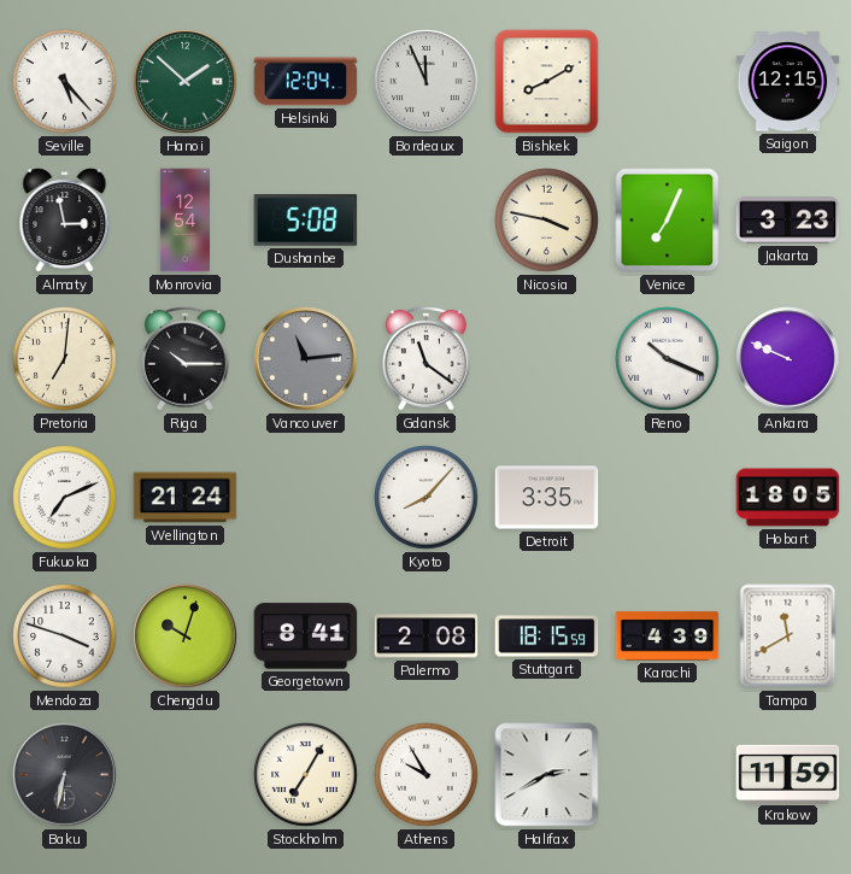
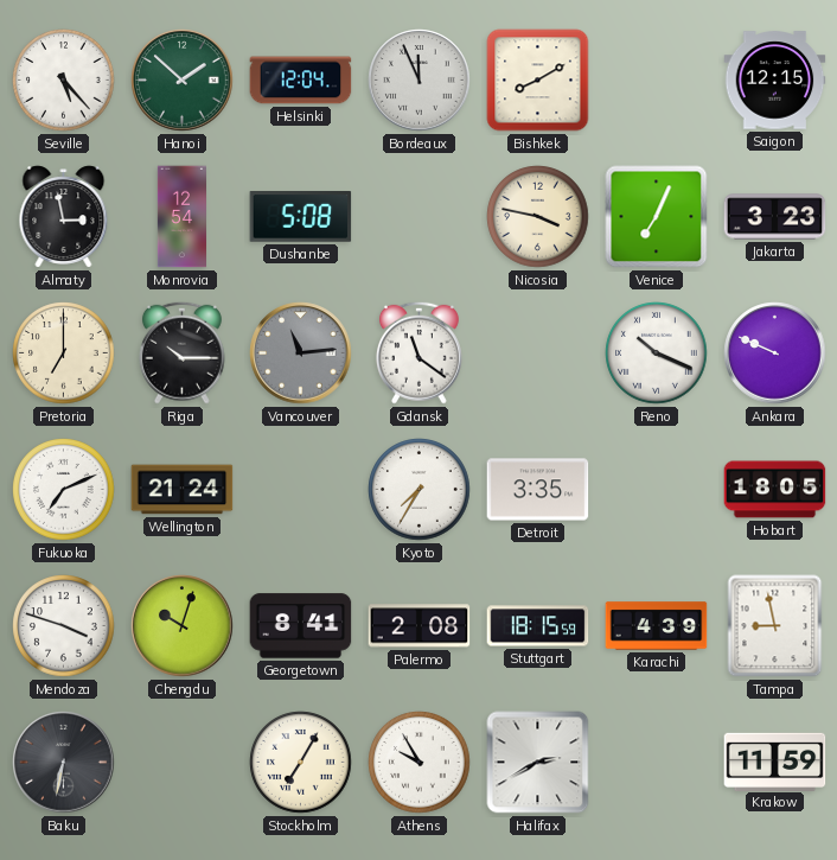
Pretoria: 7:01 -> 7:00
Kyoto: 8:07 -> 7:35
Tampa: 11:40 -> 8:58
